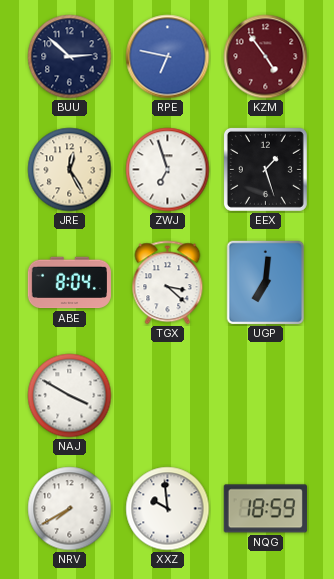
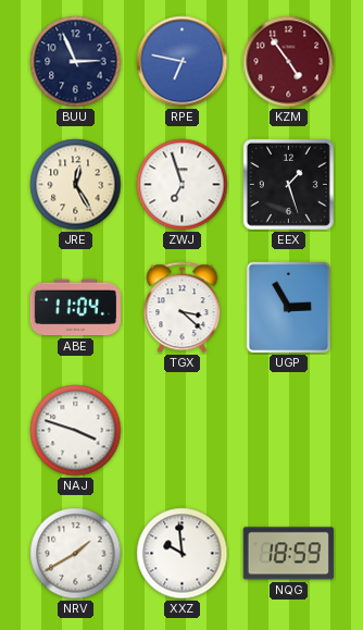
BUU: 2:52 -> 2:56
ABE: 8:04 -> 11:04
UGP: 7:01 -> 2:55
NAJ: 3:50 -> 3:48
NRV: 7:40 -> 1:40
